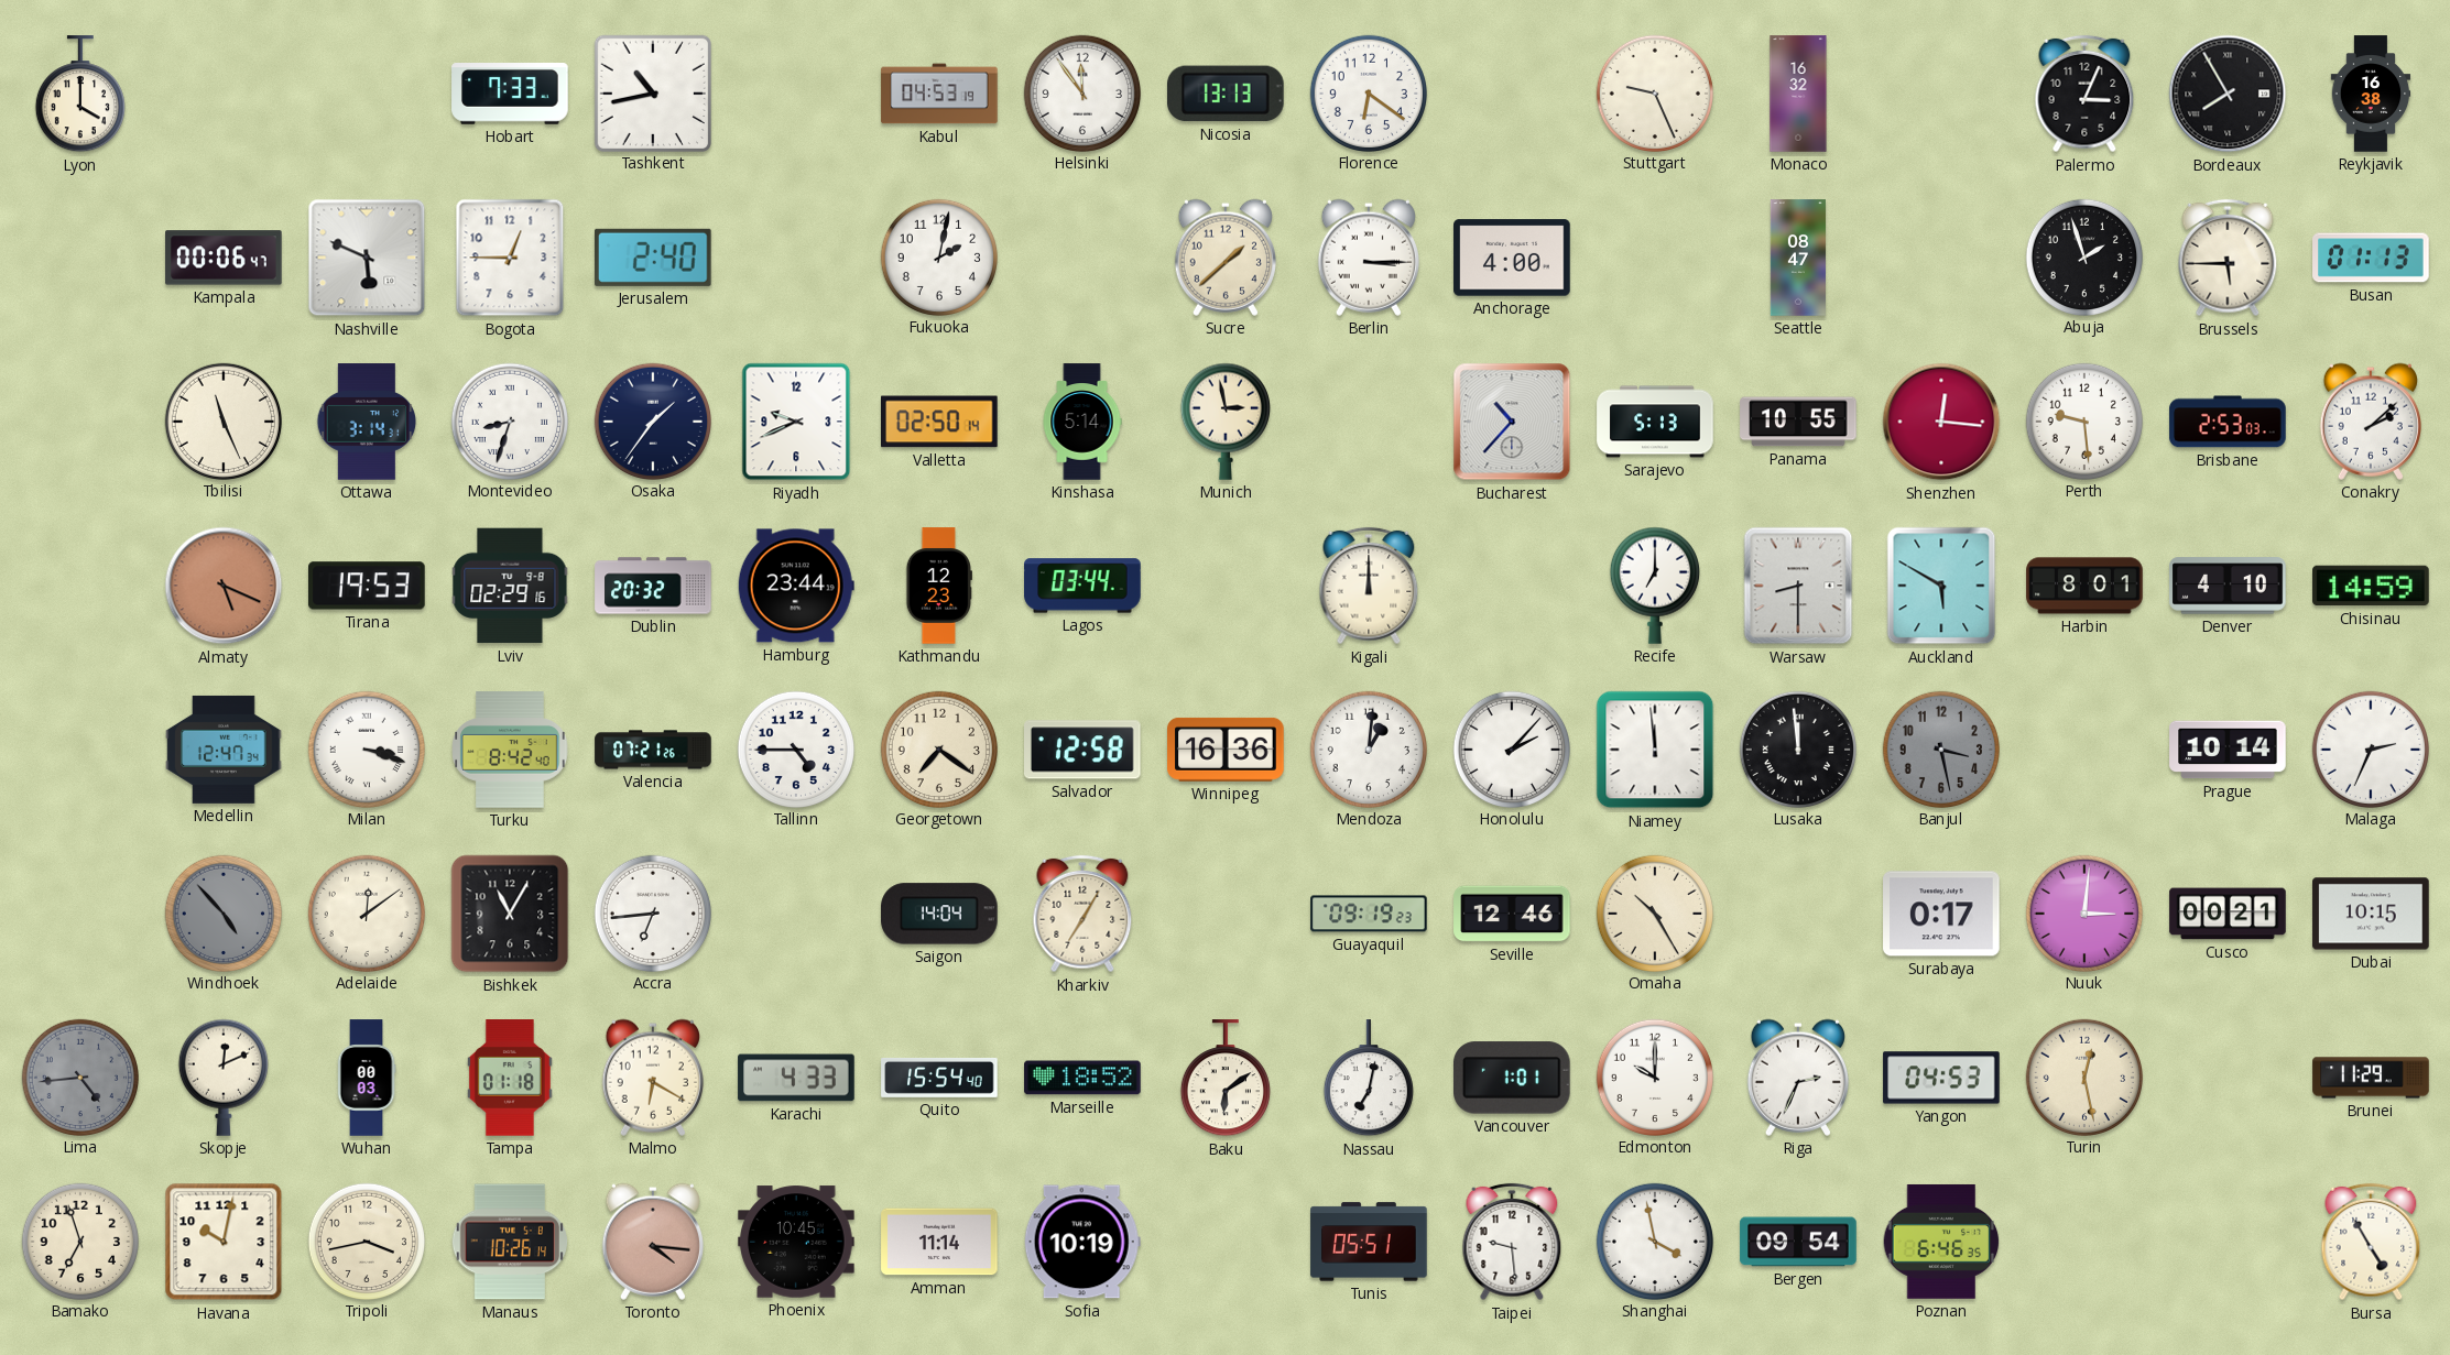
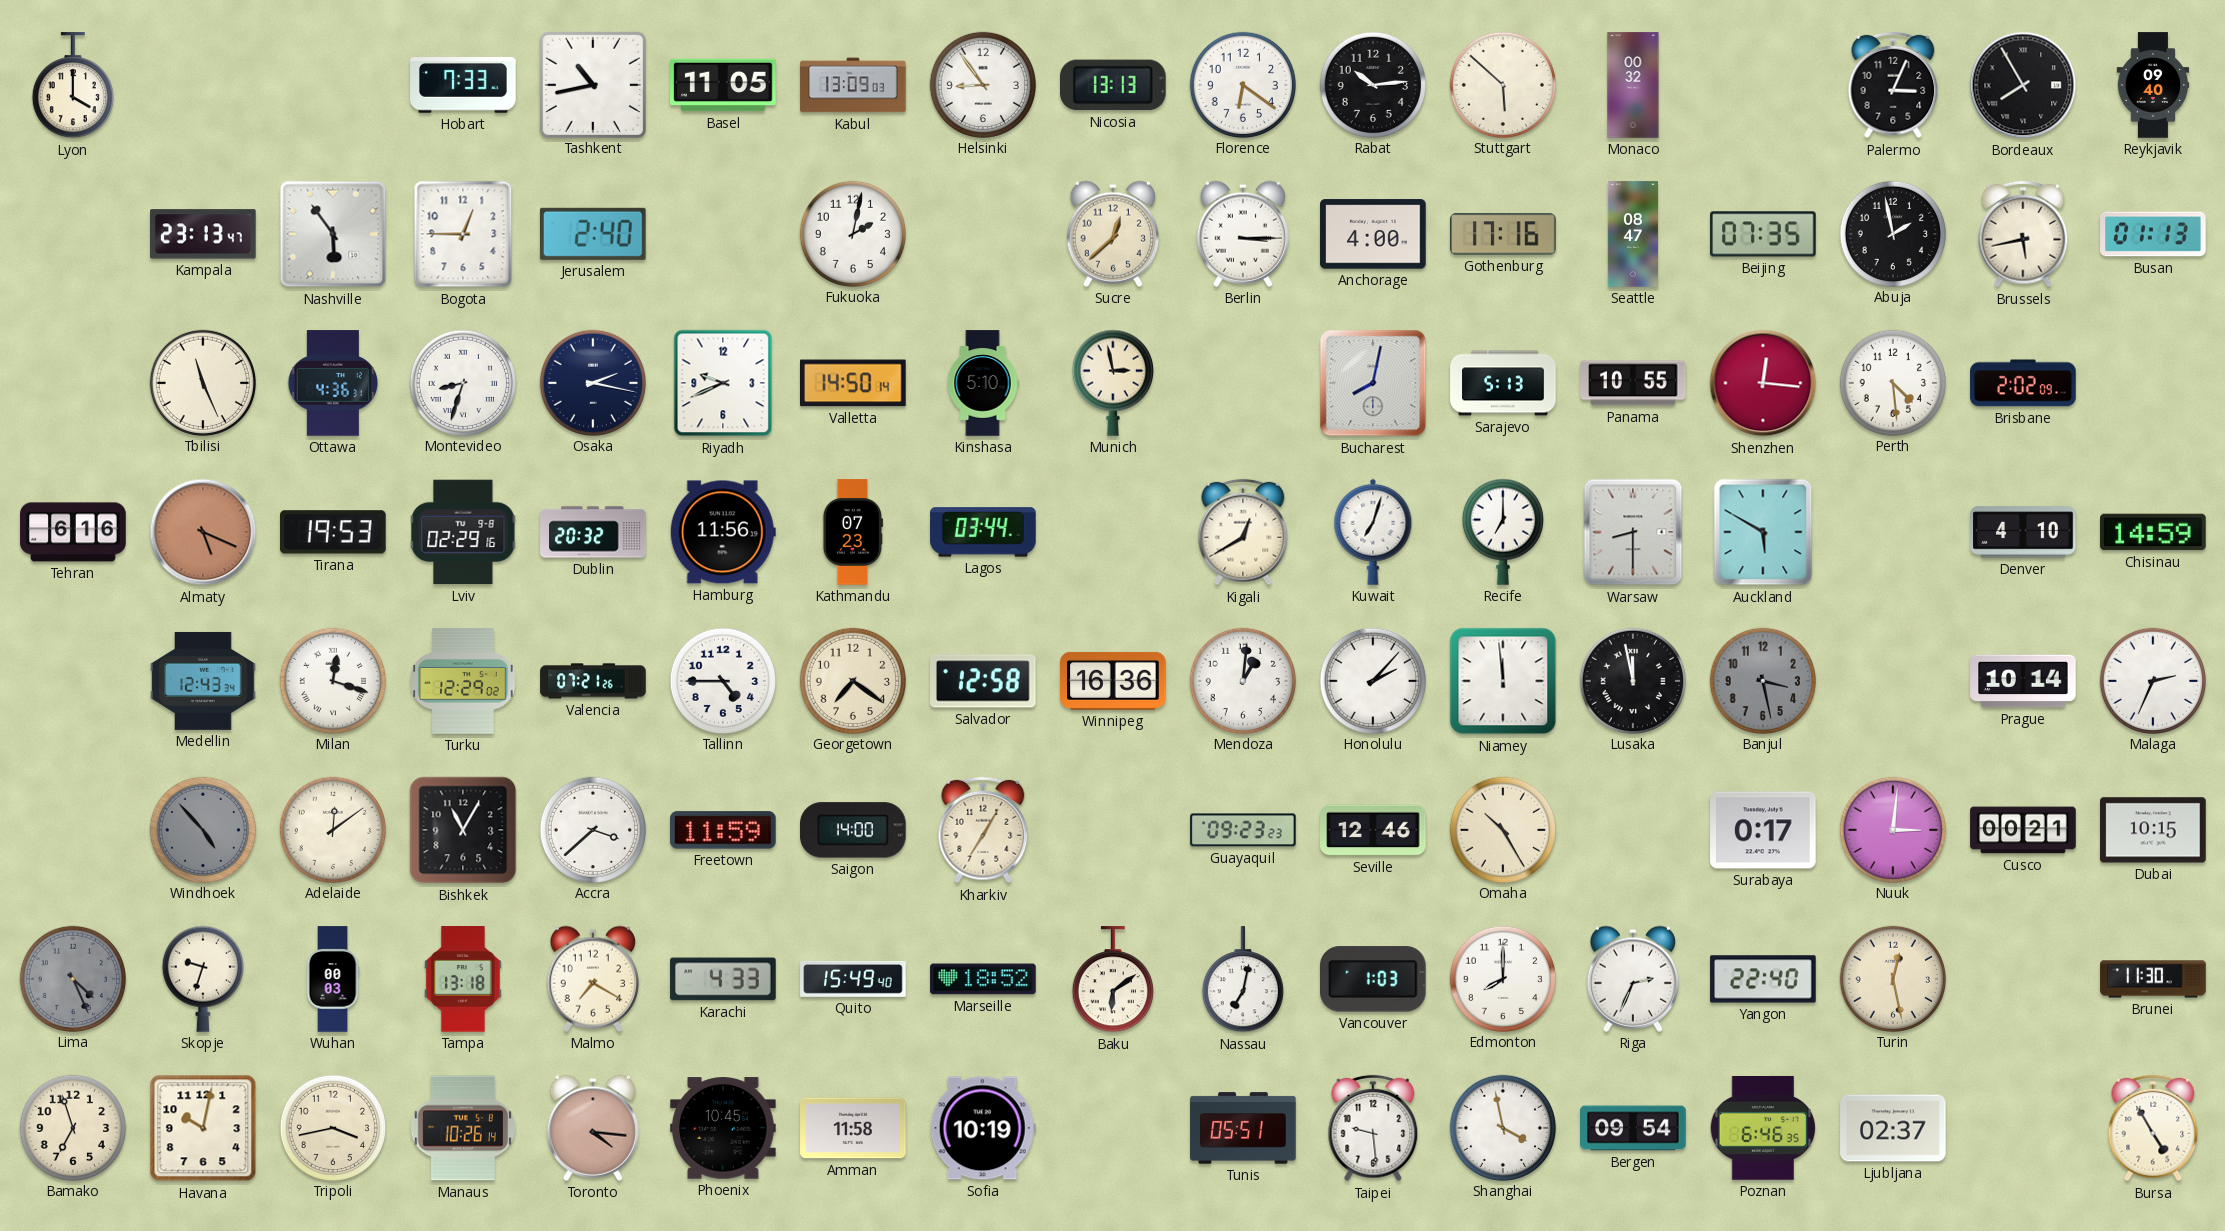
Basel: none -> 11:05
Kabul: 04:53 -> 13:09
Helsinki: 11:54 -> 8:54
Rabat: none -> 10:14
Stuttgart: 9:26 -> 5:52
Monaco: 16:32 -> 00:32
Reykjavik: 16:38 -> 09:40
Kampala: 00:06 -> 23:13
Nashville: 5:49 -> 5:54
Sucre: 1:38 -> 12:38
Gothenburg: none -> 17:16
Beijing: none -> 07:35
Abuja: 1:57 -> 1:58
Brussels: 5:45 -> 5:43
Ottawa: 3:14 -> 4:36
Osaka: 1:36 -> 2:17
Valletta: 02:50 -> 14:50
Kinshasa: 5:14 -> 5:10
Bucharest: 10:37 -> 8:02
Perth: 9:29 -> 4:29
Brisbane: 2:53 -> 2:02
Conakry: 2:08 -> none
Tehran: none -> 6:16
Hamburg: 23:44 -> 11:56
Kathmandu: 12:23 -> 07:23
Kigali: 12:00 -> 12:40
Kuwait: none -> 7:03
Harbin: 8:01 -> none
Medellin: 12:47 -> 12:43
Milan: 3:18 -> 12:18
Turku: 8:42 -> 12:29
Lusaka: 11:59 -> 11:58
Accra: 6:44 -> 3:38
Freetown: none -> 11:59
Saigon: 14:04 -> 14:00
Guayaquil: 09:19 -> 09:23
Lima: 4:44 -> 4:26
Skopje: 12:11 -> 9:33
Tampa: 01:18 -> 13:18
Malmo: 6:20 -> 7:20
Quito: 15:54 -> 15:49
Vancouver: 1:01 -> 1:03
Edmonton: 10:00 -> 8:00
Yangon: 04:53 -> 22:40
Brunei: 11:29 -> 11:30
Amman: 11:14 -> 11:58
Ljubljana: none -> 02:37
